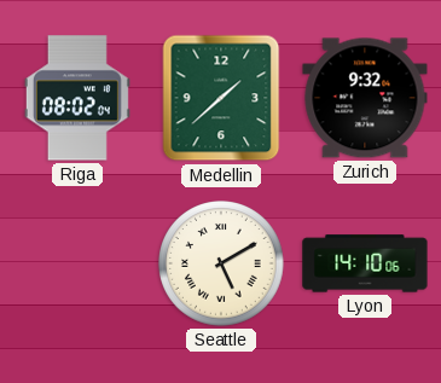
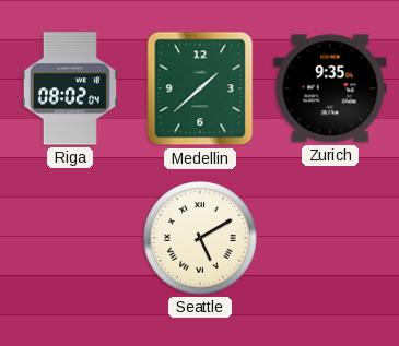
Zurich: 9:32 -> 9:35
Lyon: 14:10 -> none
